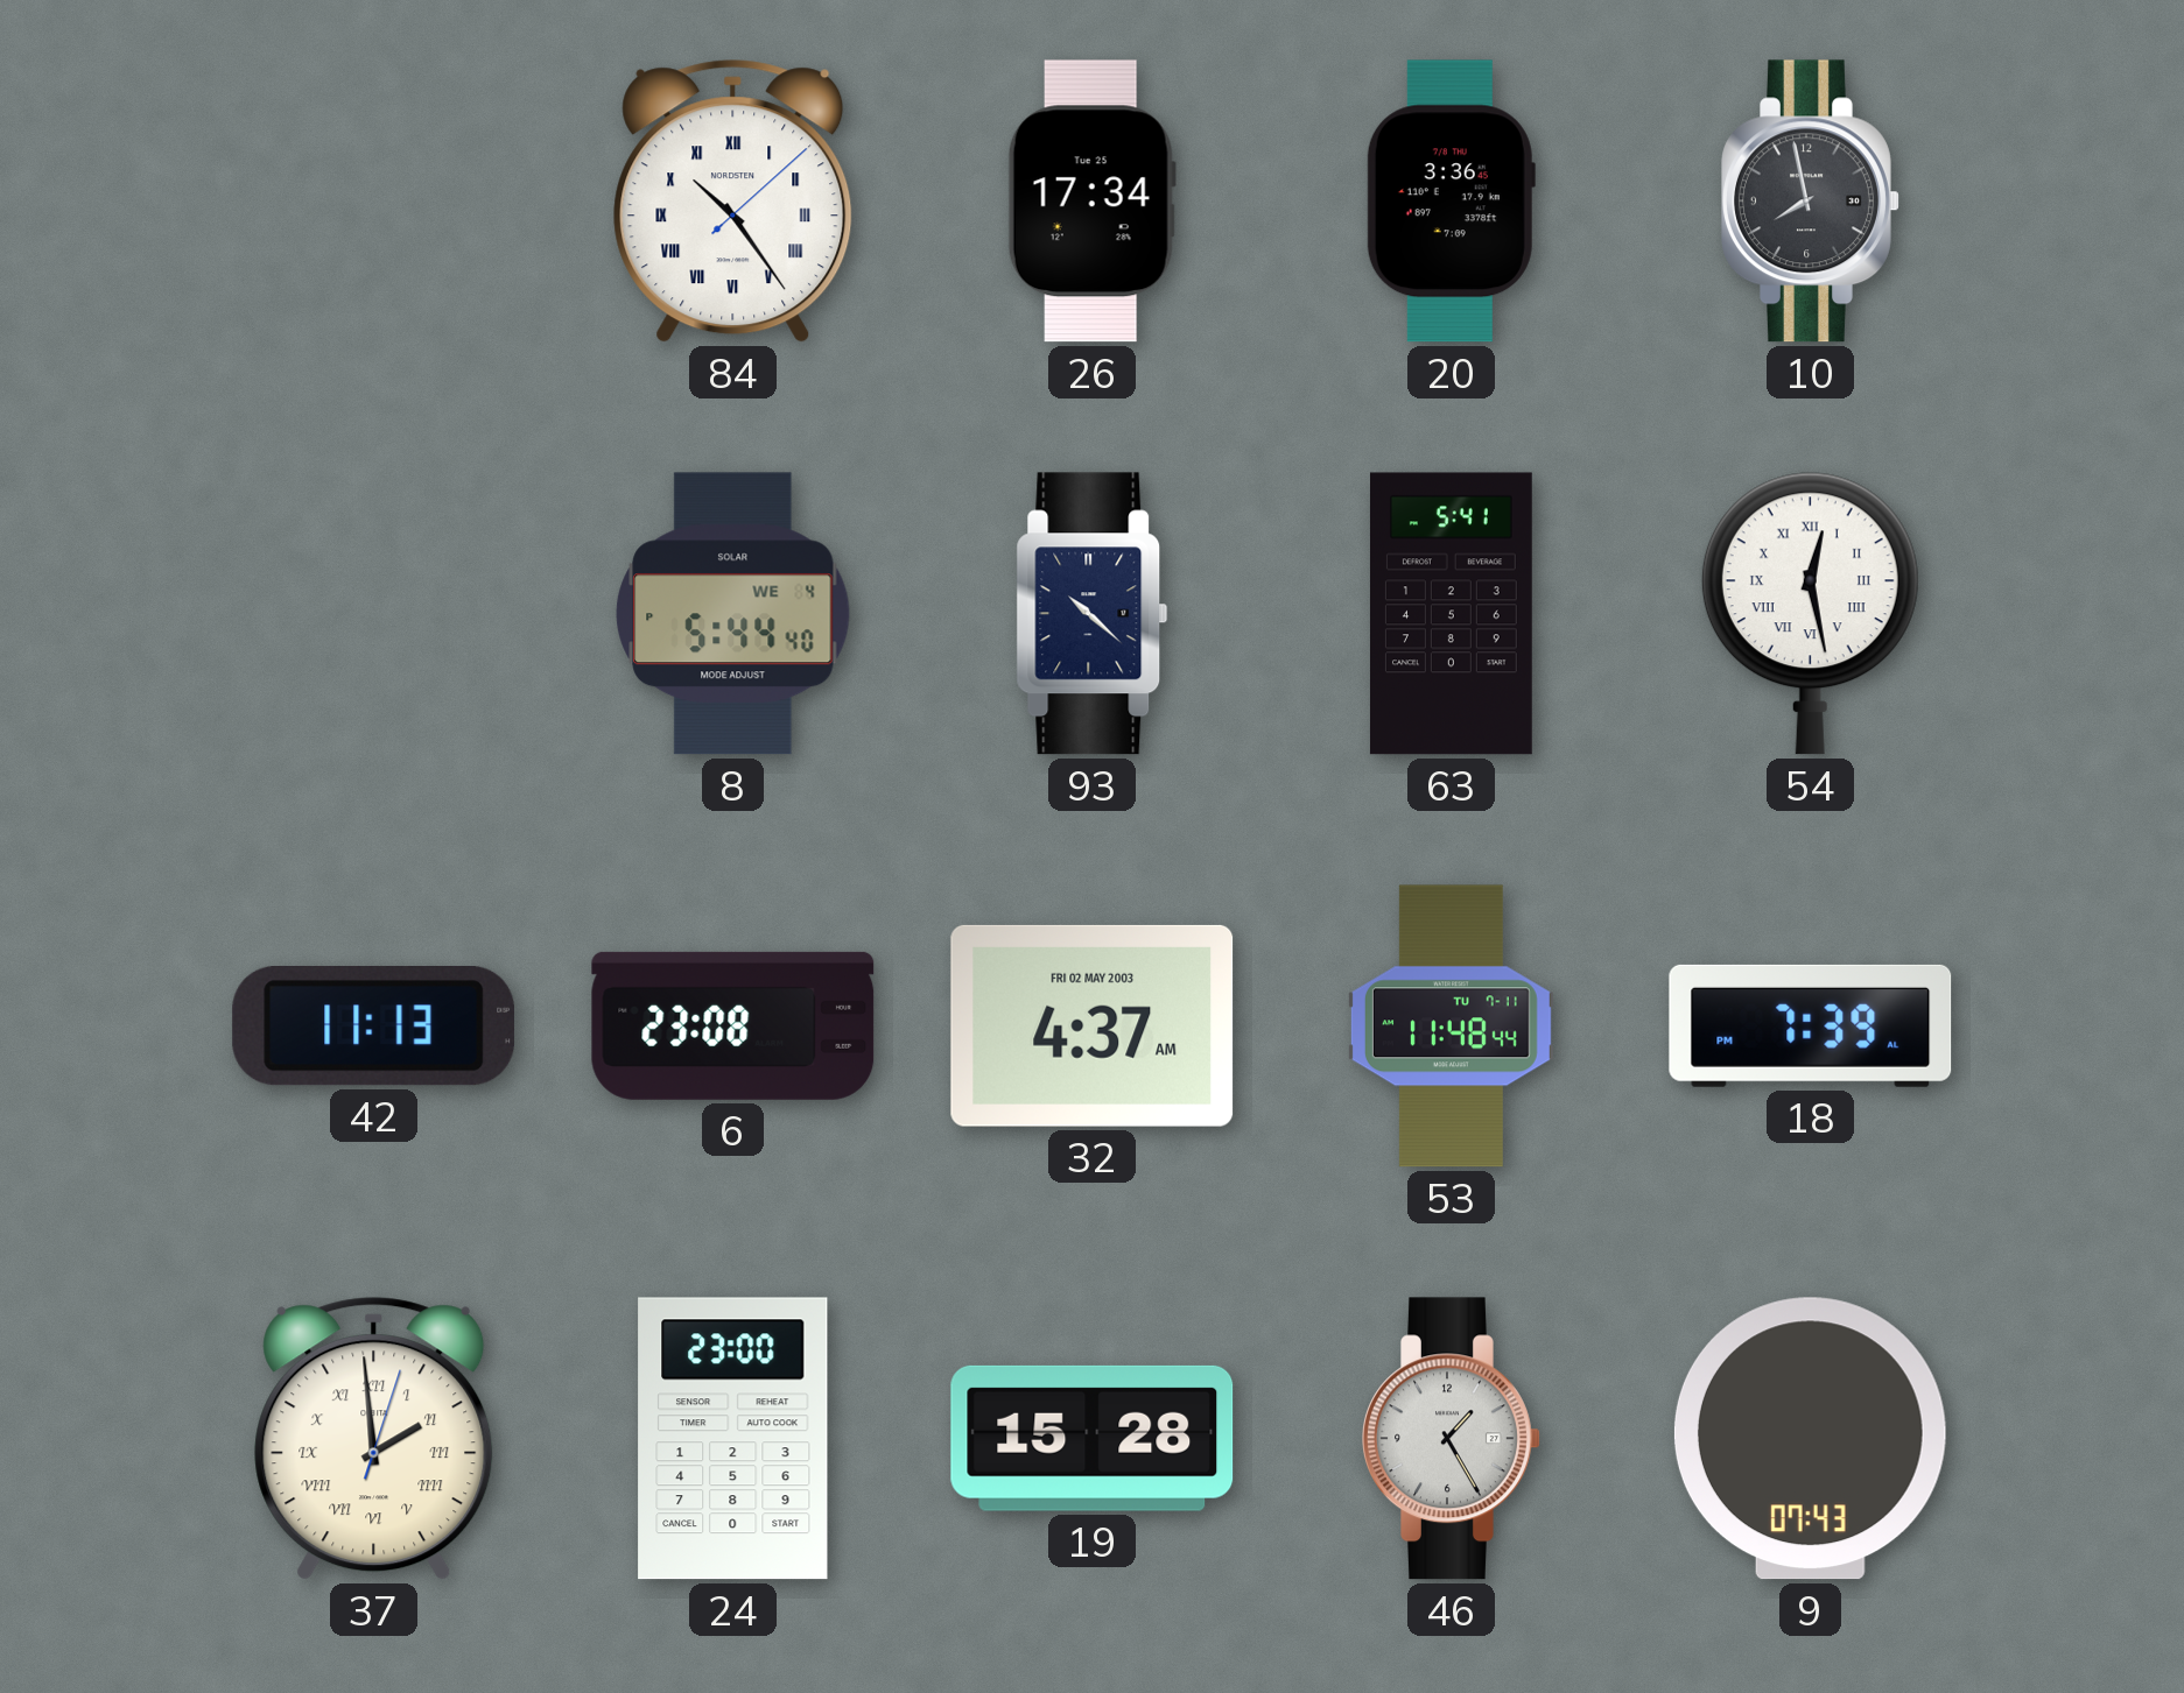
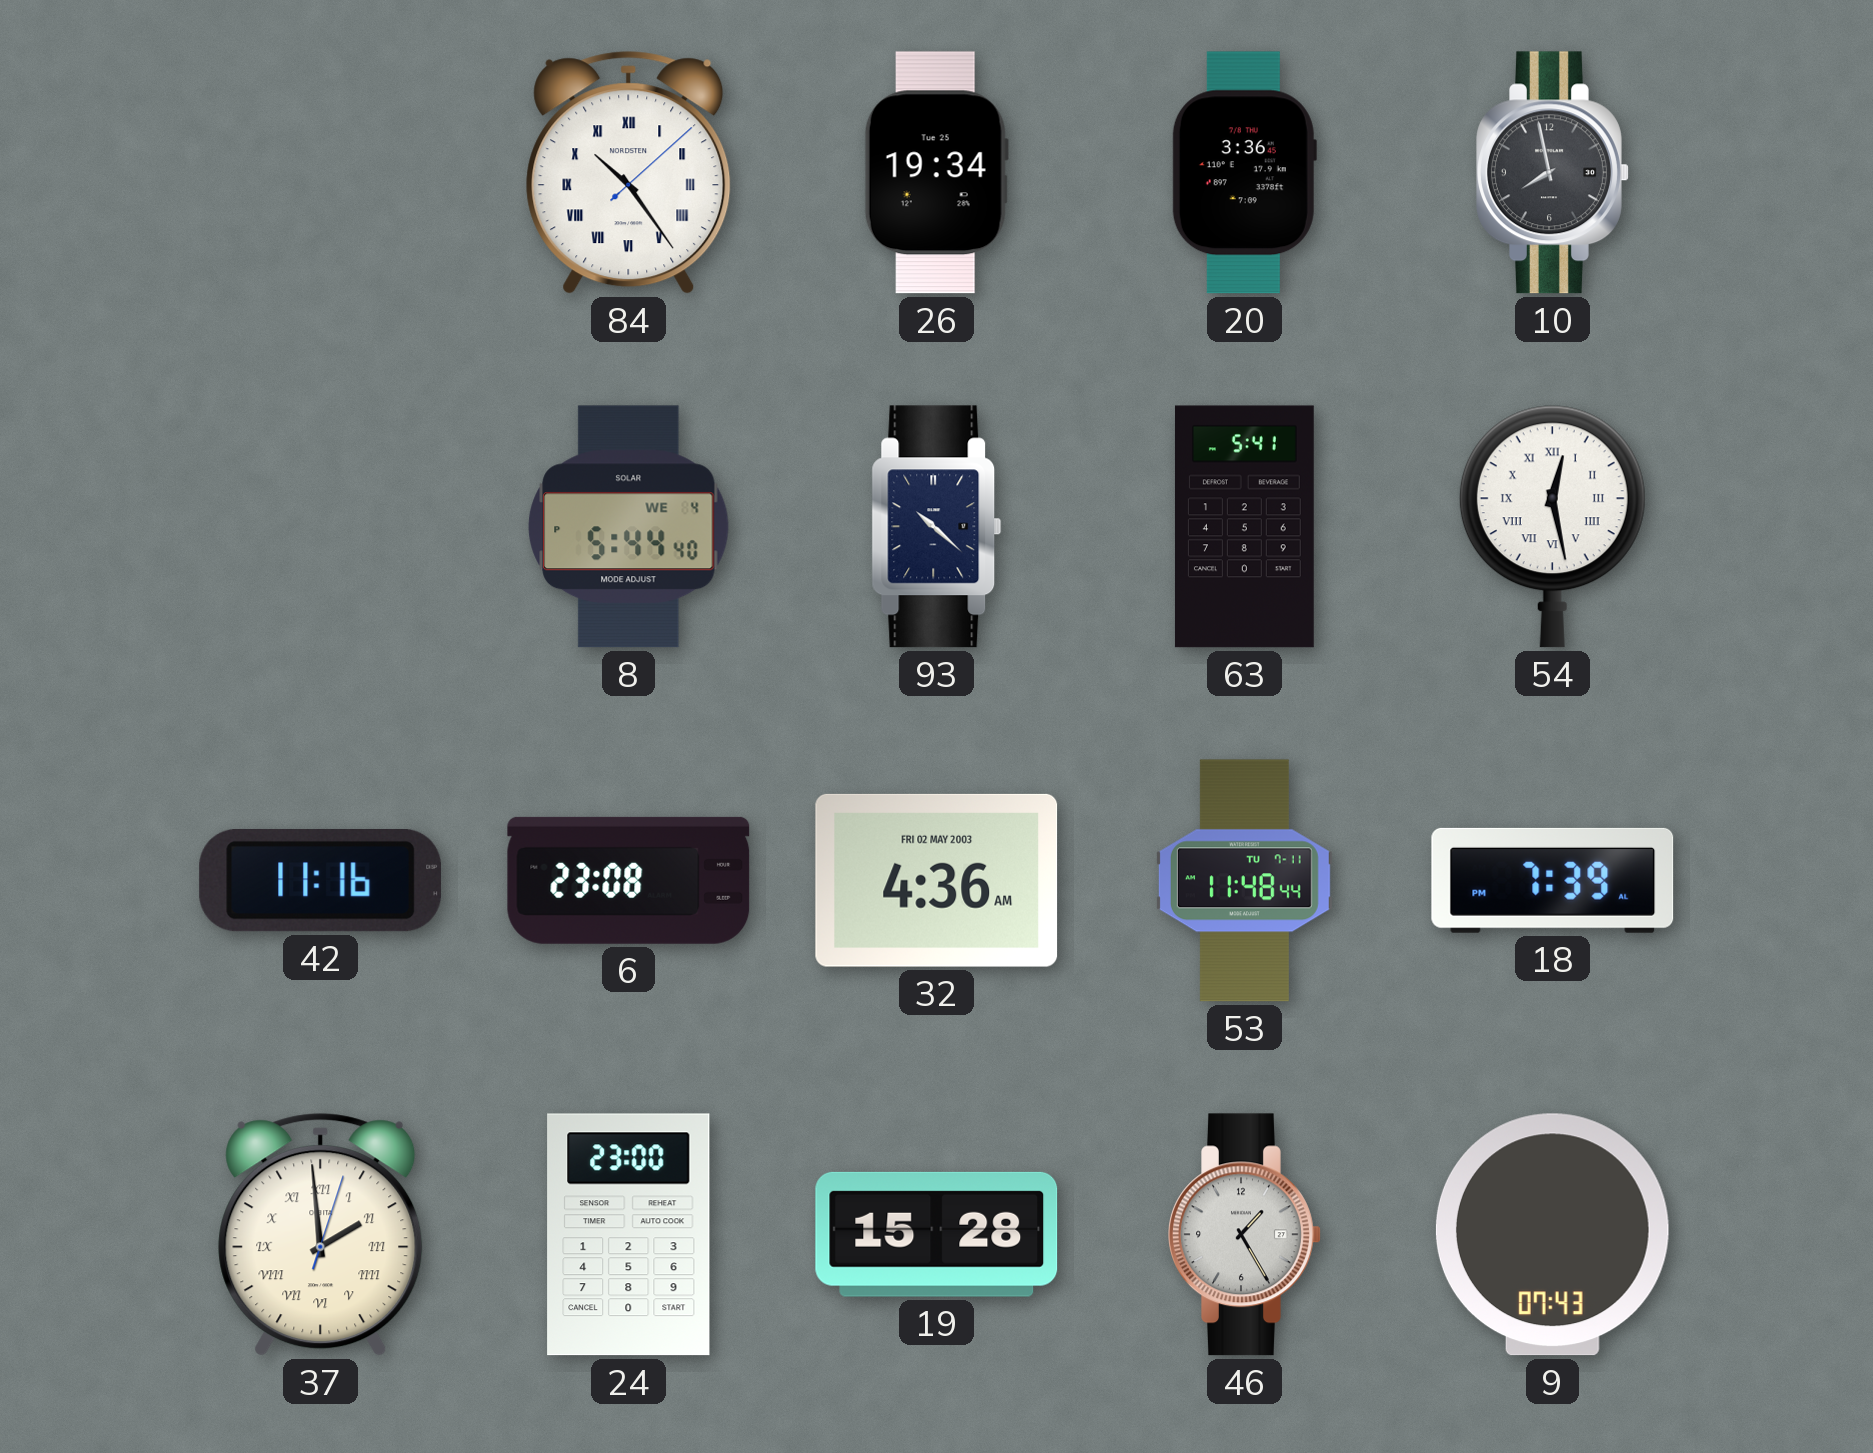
26: 17:34 -> 19:34
42: 11:13 -> 11:16
32: 4:37 -> 4:36
